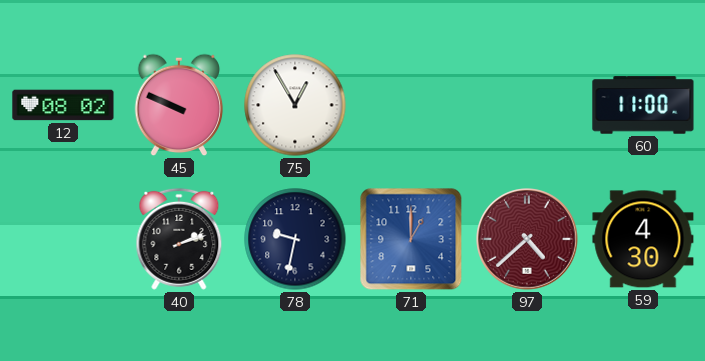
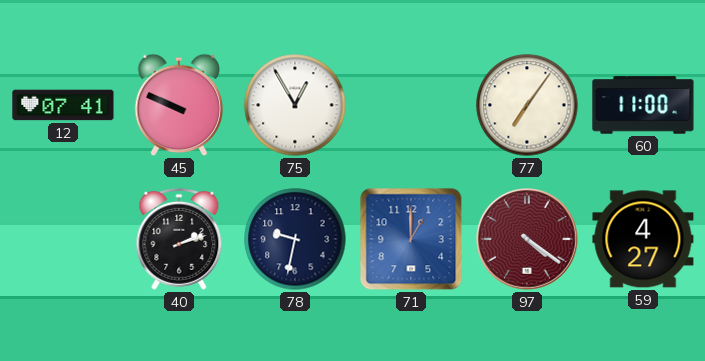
12: 08:02 -> 07:41
77: none -> 7:06
97: 4:38 -> 4:21
59: 4:30 -> 4:27
